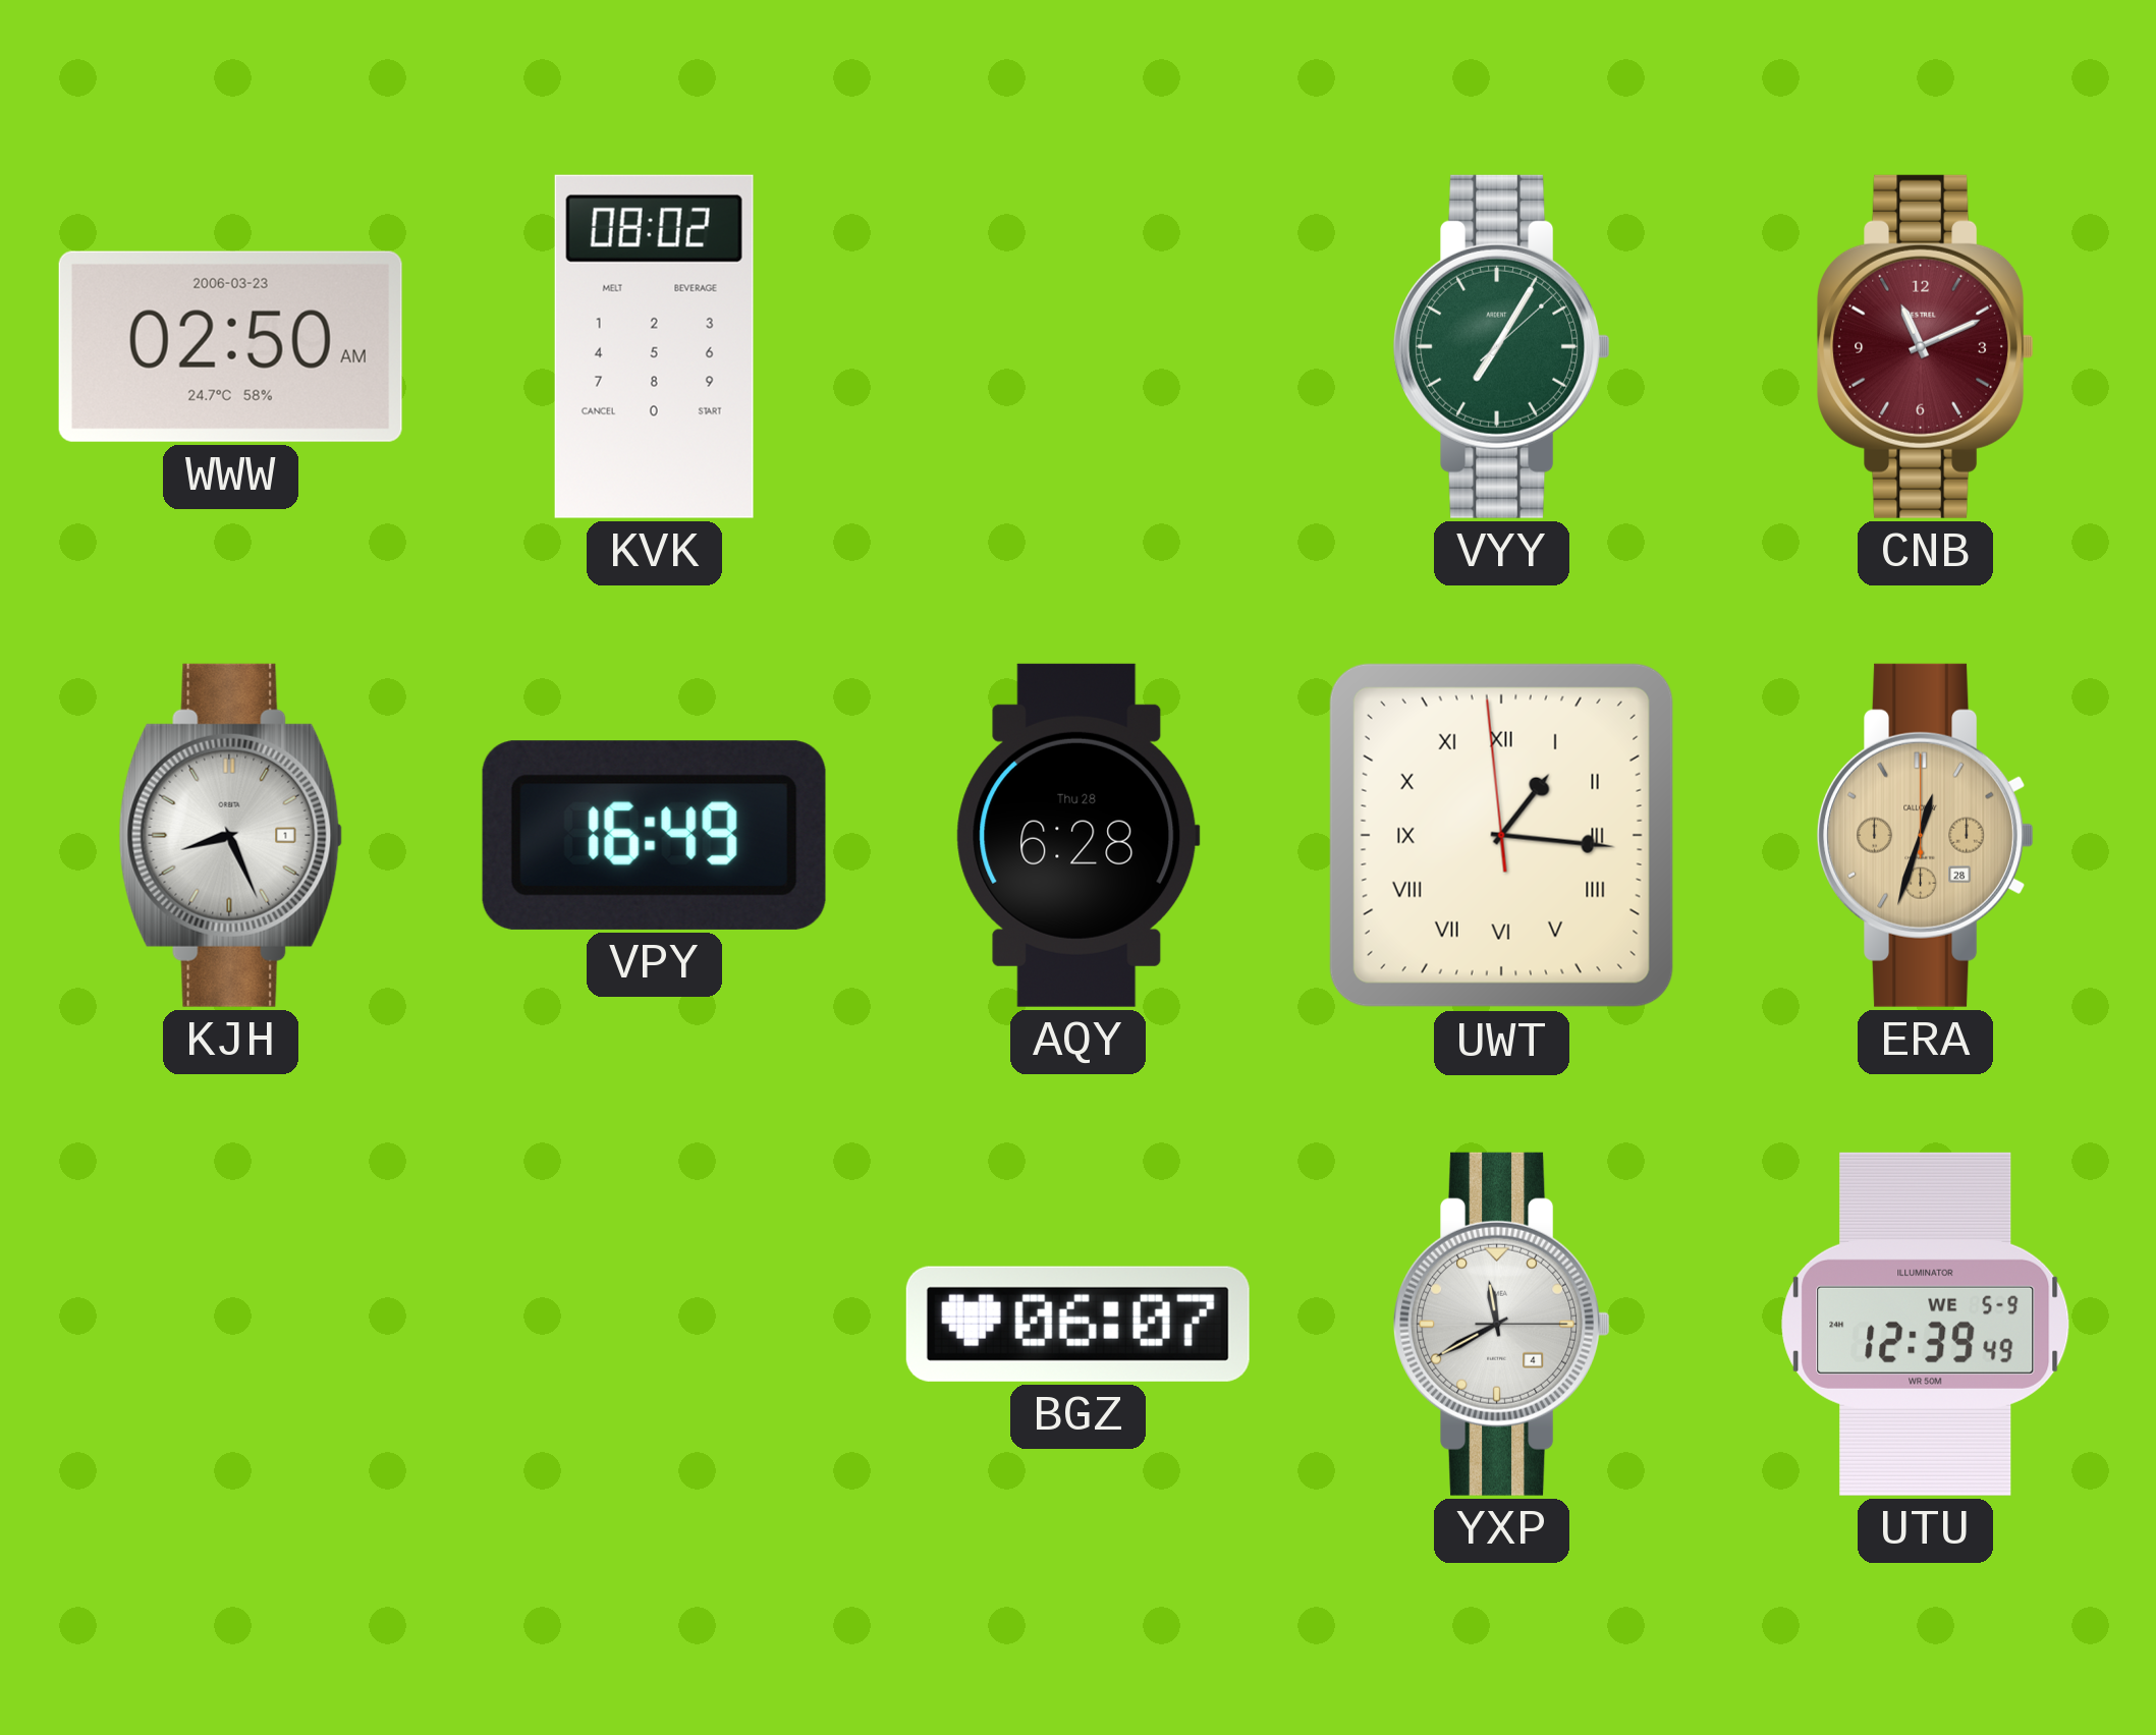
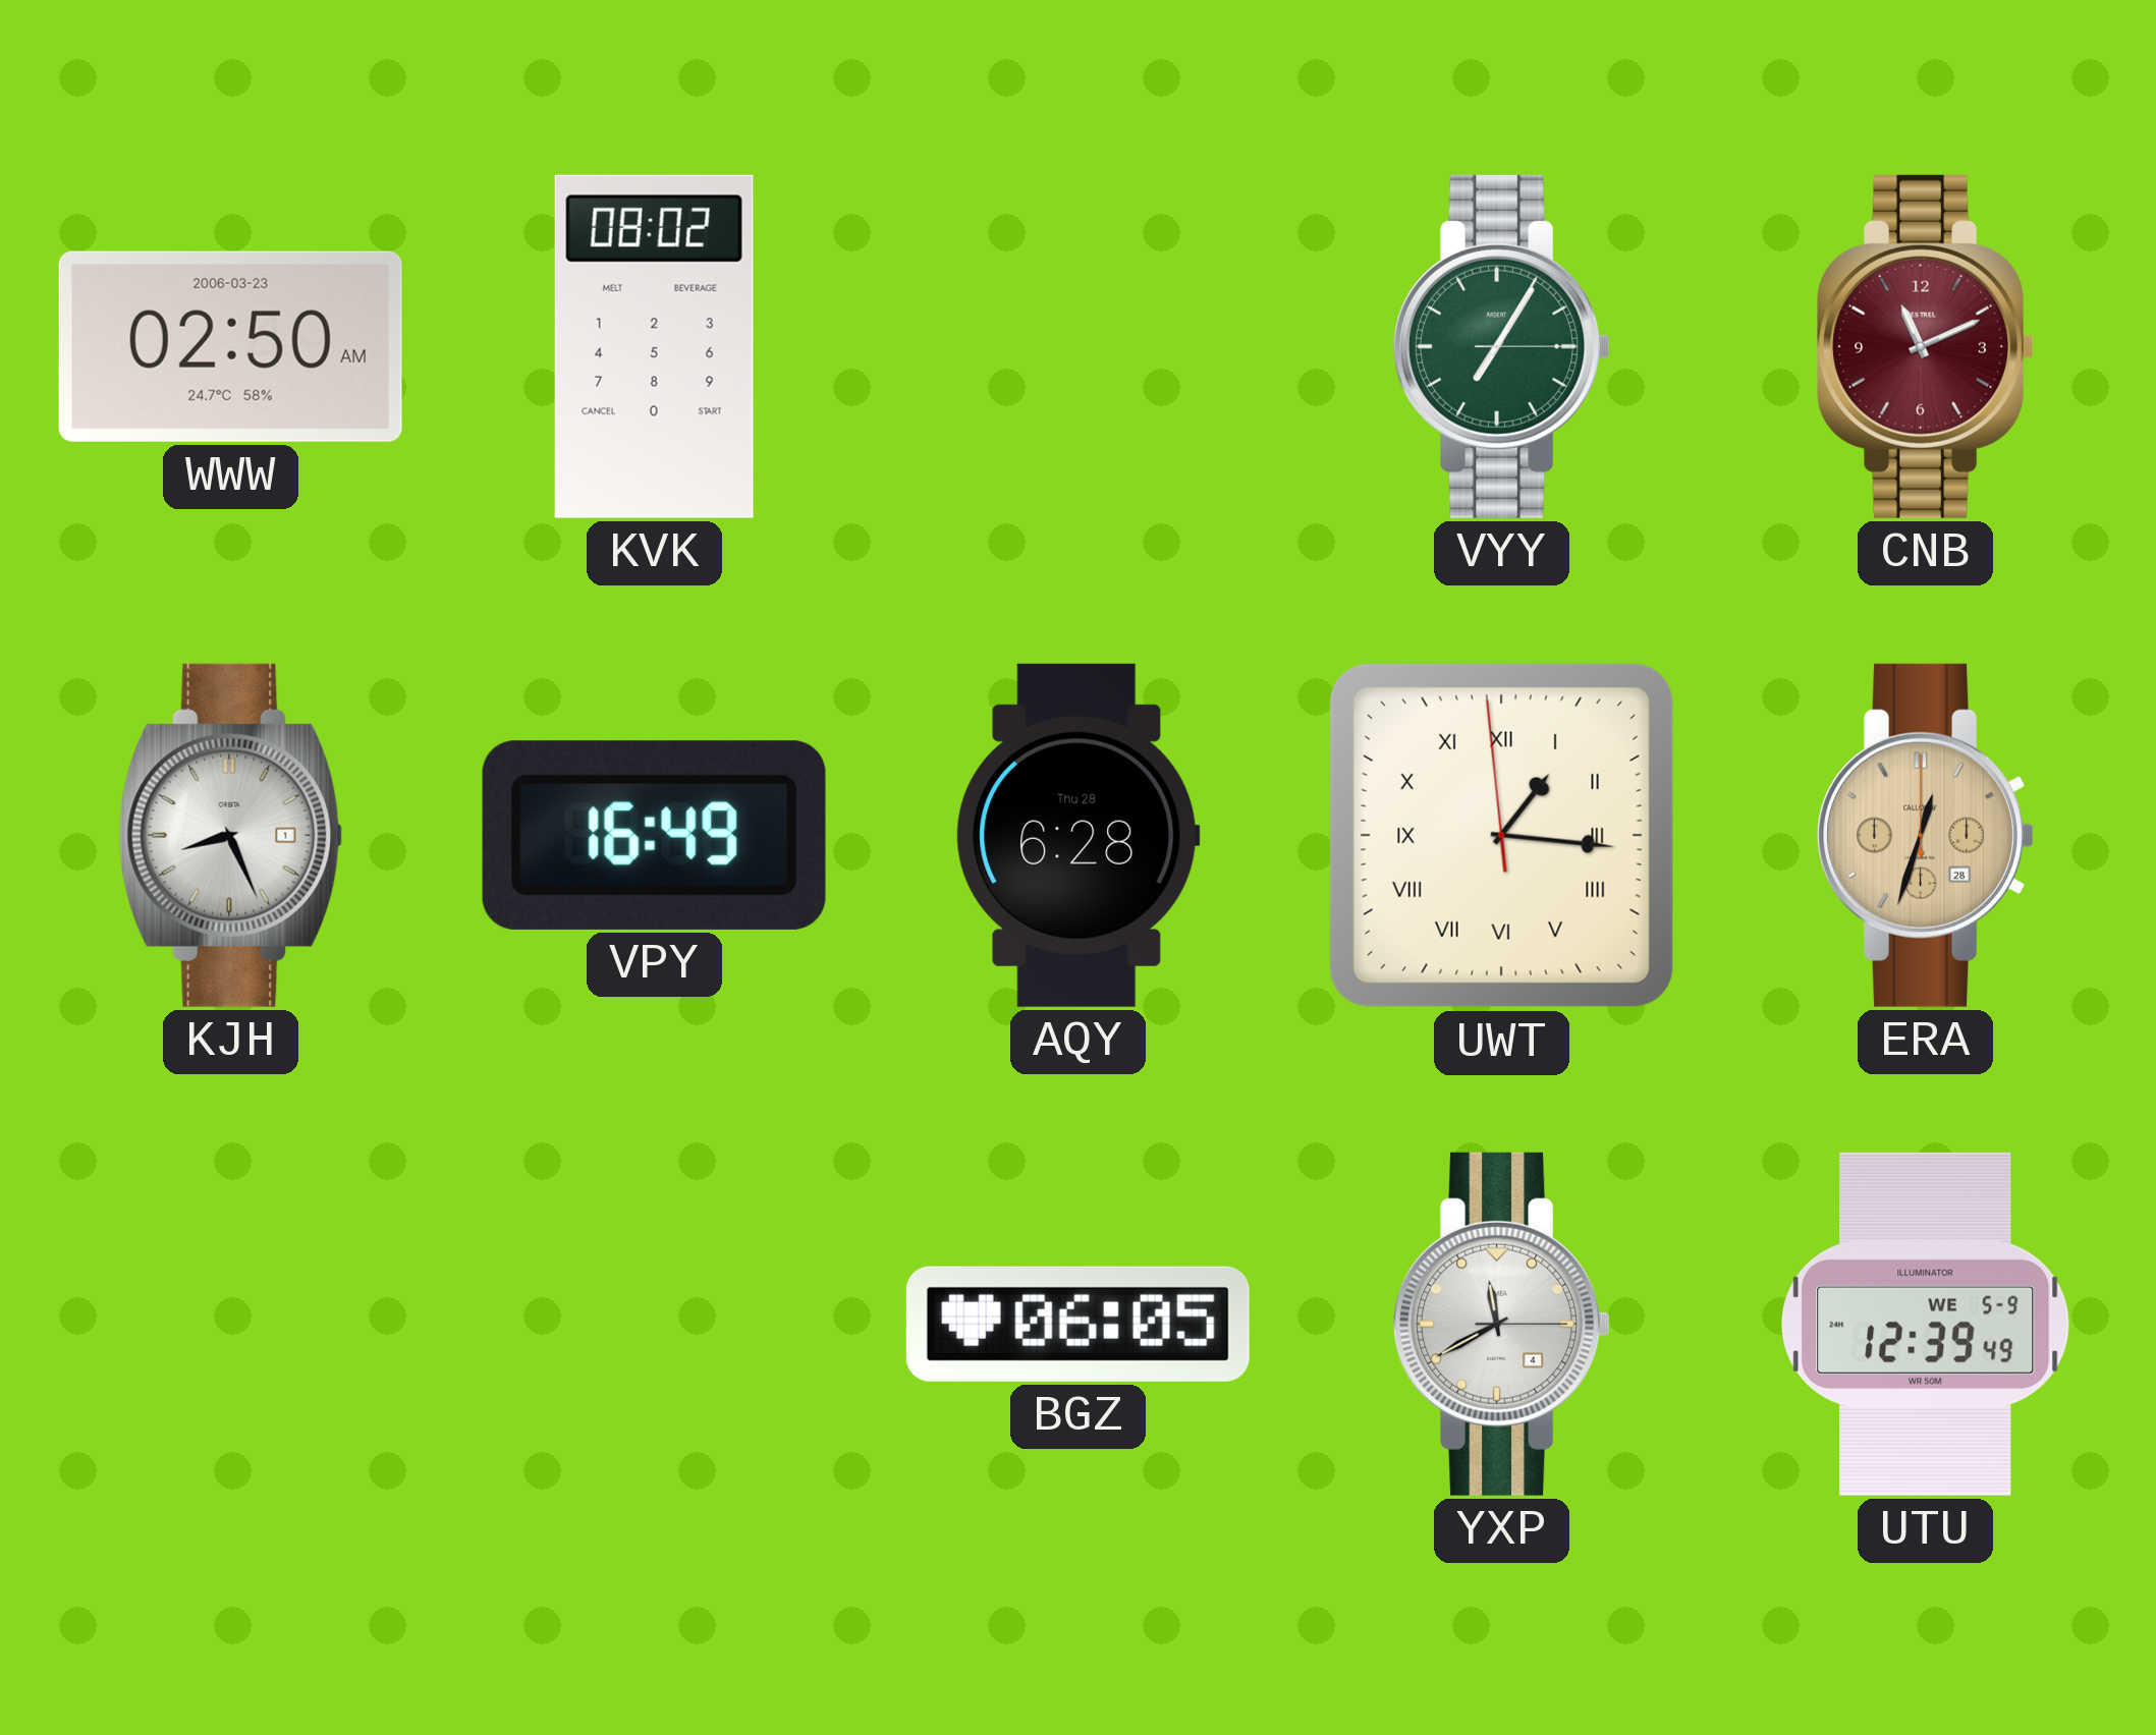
VYY: 7:05:08 -> 7:05:15
BGZ: 06:07 -> 06:05
